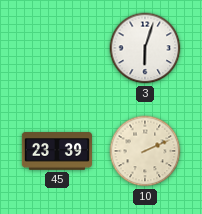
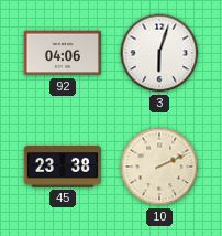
92: none -> 04:06
45: 23:39 -> 23:38
